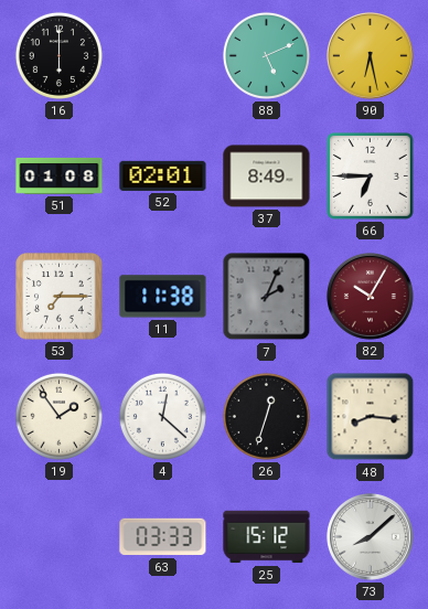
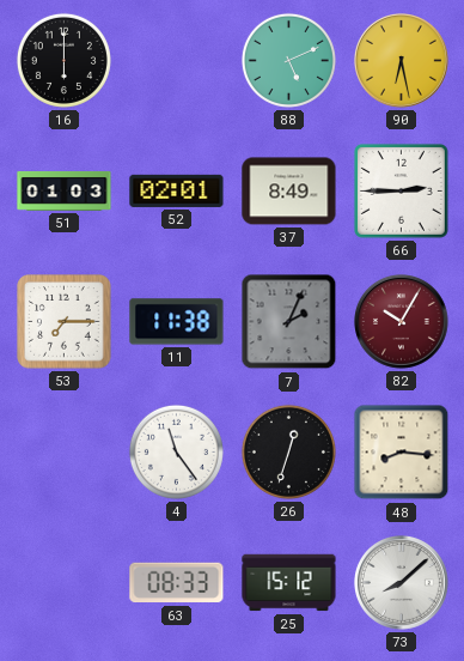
51: 01:08 -> 01:03
66: 6:45 -> 2:45
19: 1:54 -> none
4: 12:22 -> 11:24
63: 03:33 -> 08:33
